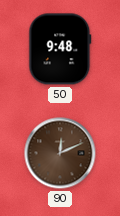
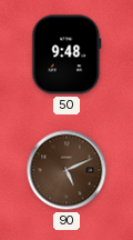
90: 12:11 -> 5:11
